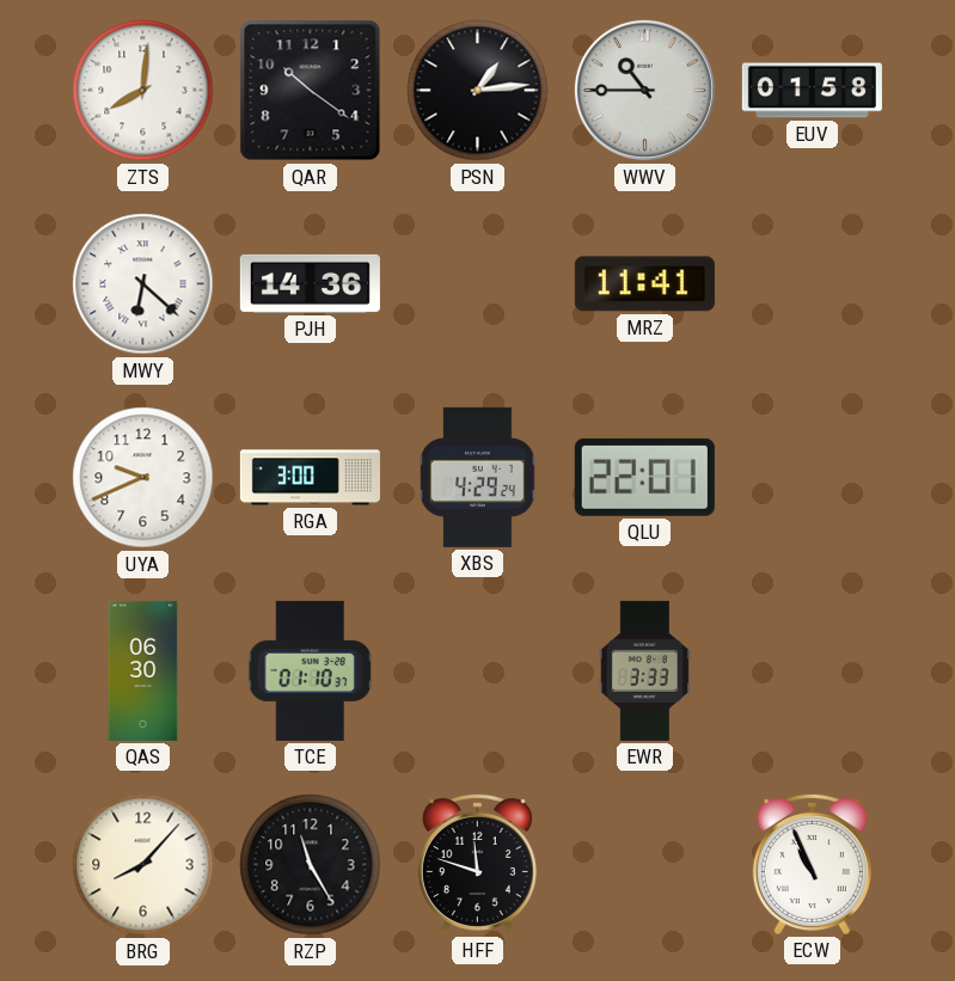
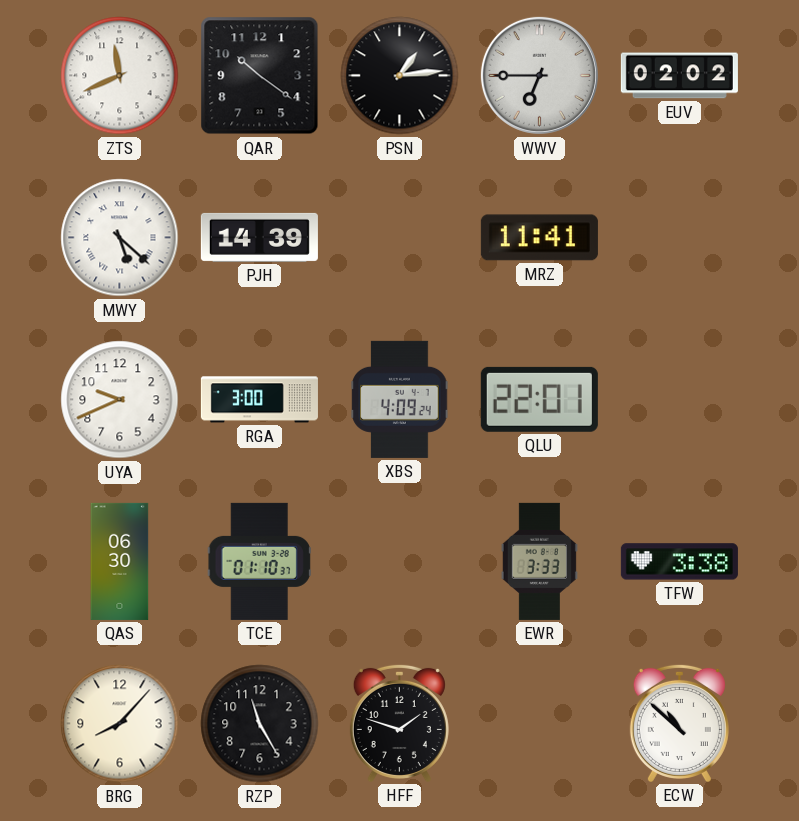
ZTS: 8:01 -> 11:41
WWV: 10:45 -> 6:45
EUV: 01:58 -> 02:02
MWY: 6:22 -> 5:22
PJH: 14:36 -> 14:39
XBS: 4:29 -> 4:09
TFW: none -> 3:38
HFF: 11:48 -> 1:48
ECW: 10:56 -> 10:52
